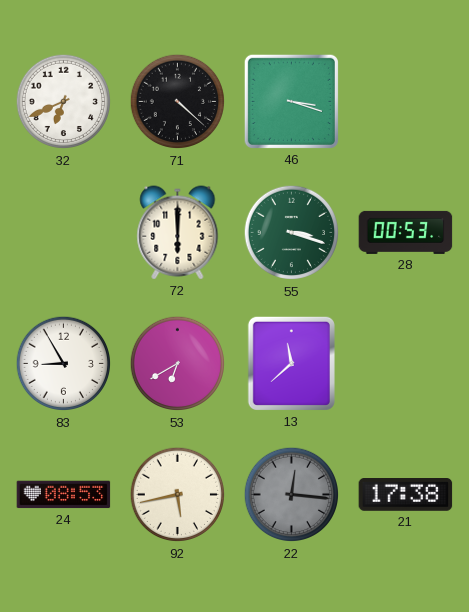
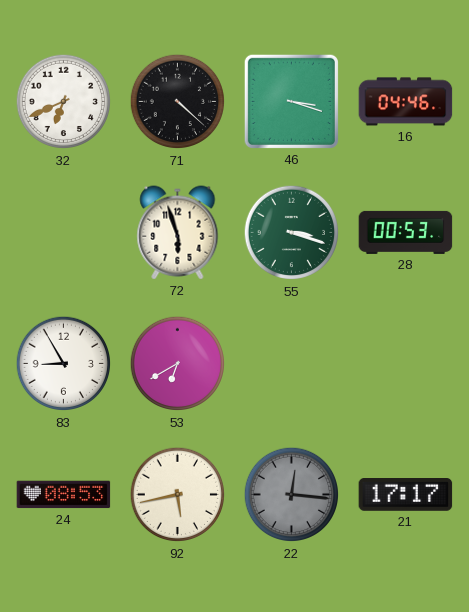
16: none -> 04:46
72: 6:00 -> 5:57
13: 11:38 -> none
21: 17:38 -> 17:17
